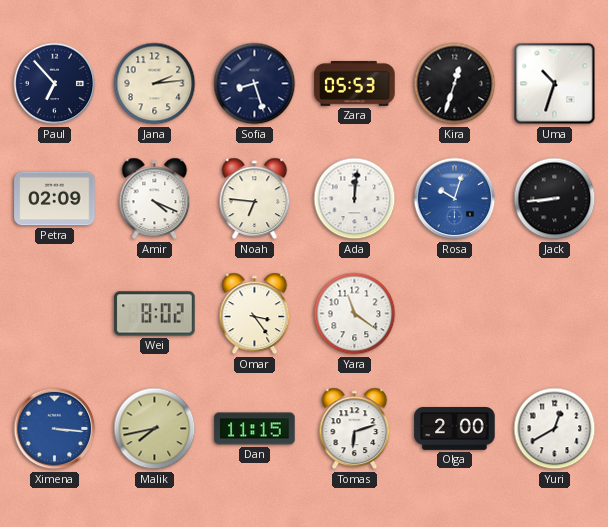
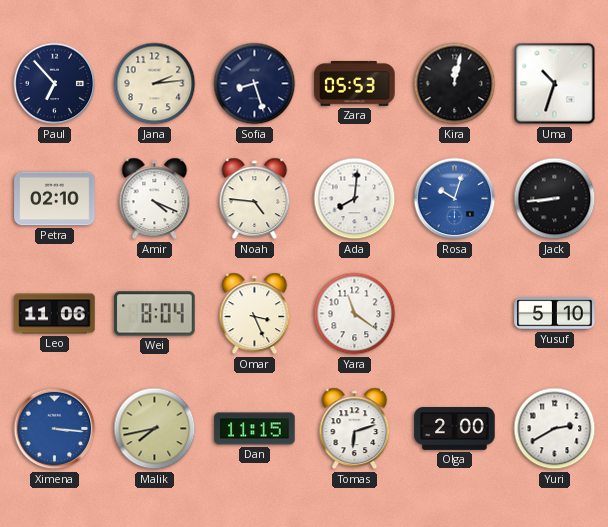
Kira: 12:33 -> 12:02
Petra: 02:09 -> 02:10
Noah: 6:46 -> 4:46
Ada: 12:01 -> 8:01
Leo: none -> 11:06
Wei: 8:02 -> 8:04
Omar: 3:24 -> 3:26
Yusuf: none -> 5:10
Yuri: 12:40 -> 2:40
